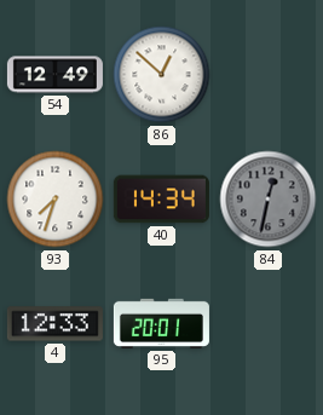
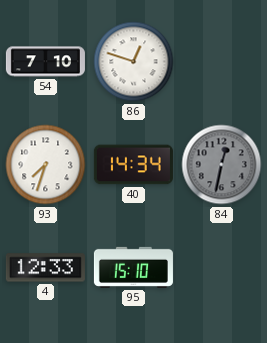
54: 12:49 -> 7:10
86: 12:52 -> 12:48
95: 20:01 -> 15:10
